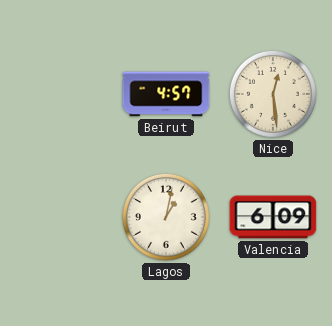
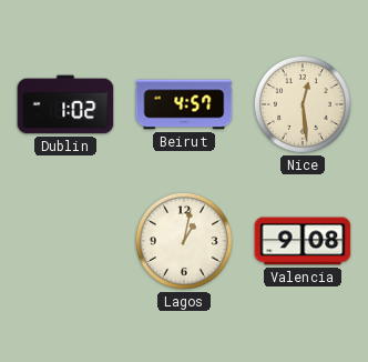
Dublin: none -> 1:02
Valencia: 6:09 -> 9:08
